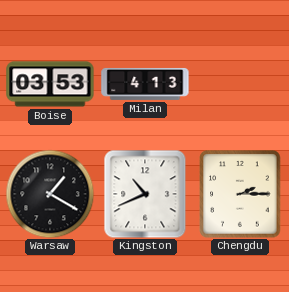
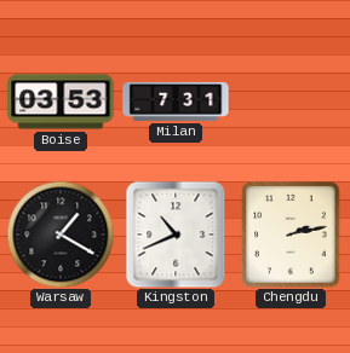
Milan: 4:13 -> 7:31
Chengdu: 2:15 -> 2:13
